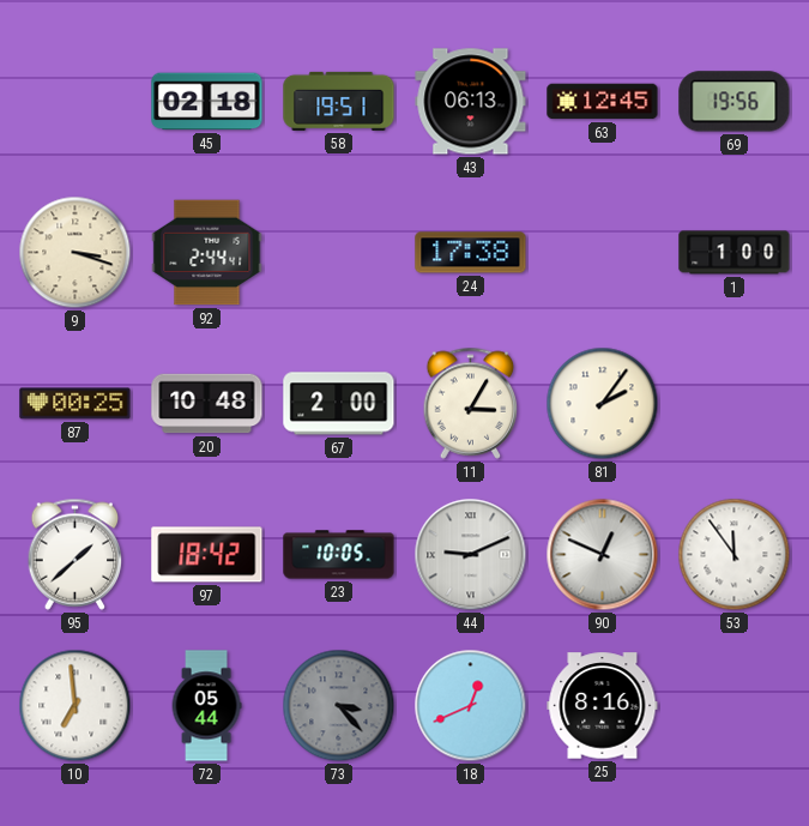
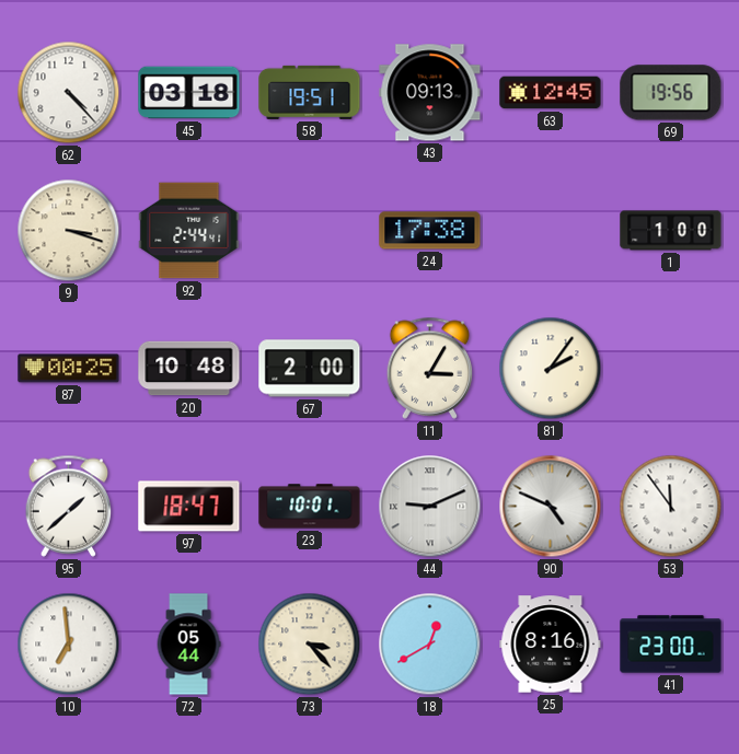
62: none -> 4:23
45: 02:18 -> 03:18
43: 06:13 -> 09:13
97: 18:42 -> 18:47
23: 10:05 -> 10:01
90: 12:49 -> 4:49
73 dial: grey -> cream
18: 12:41 -> 12:40
41: none -> 23:00
